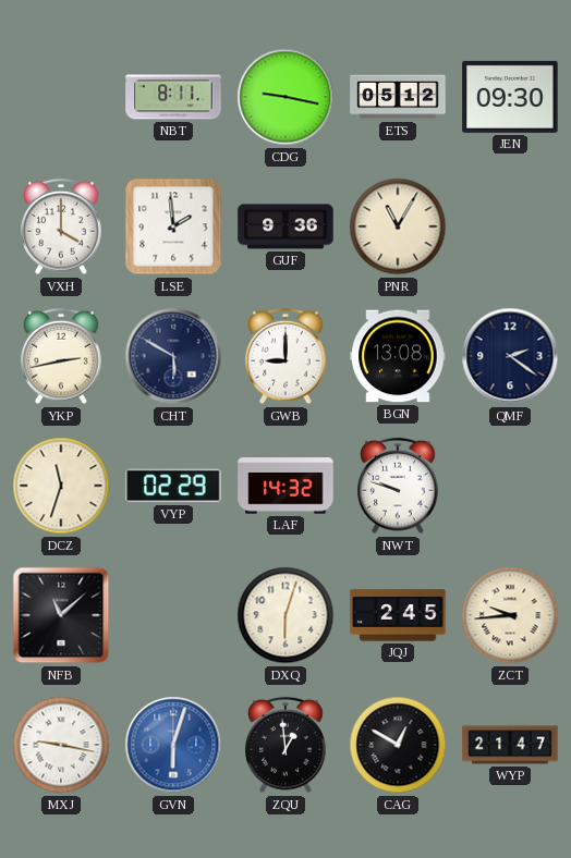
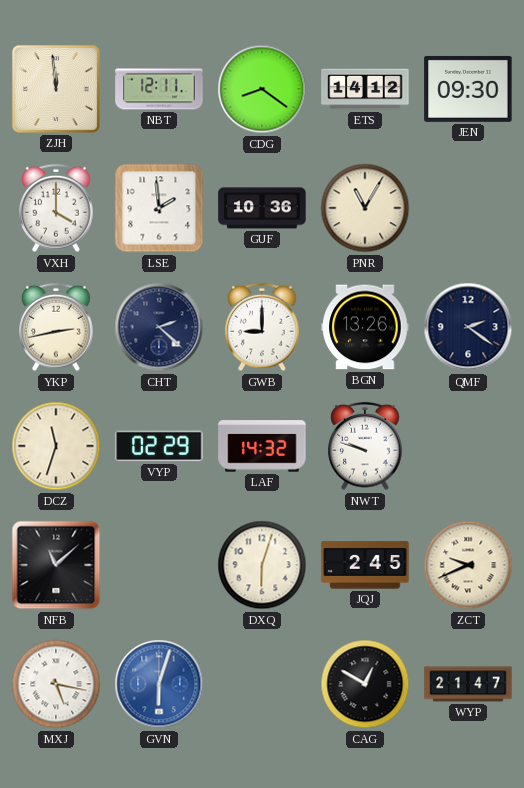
ZJH: none -> 11:59
NBT: 8:11 -> 12:11
CDG: 9:17 -> 8:21
ETS: 05:12 -> 14:12
GUF: 9:36 -> 10:36
CHT: 5:50 -> 2:22
BGN: 13:08 -> 13:26
ZCT: 9:44 -> 9:41
MXJ: 9:17 -> 5:17
ZQU: 12:59 -> none
